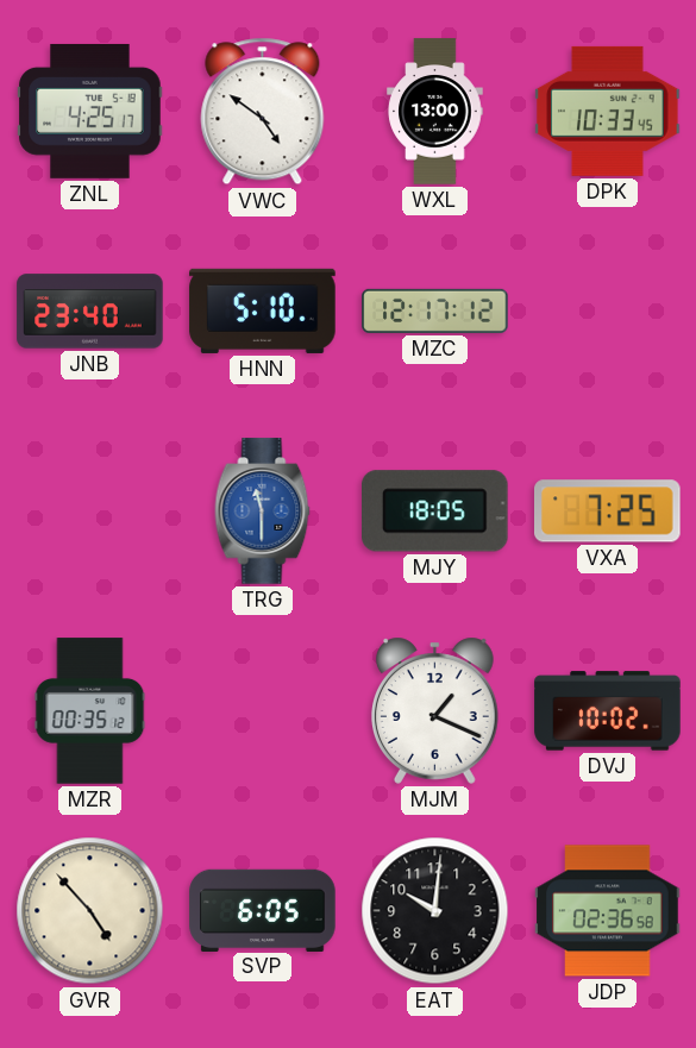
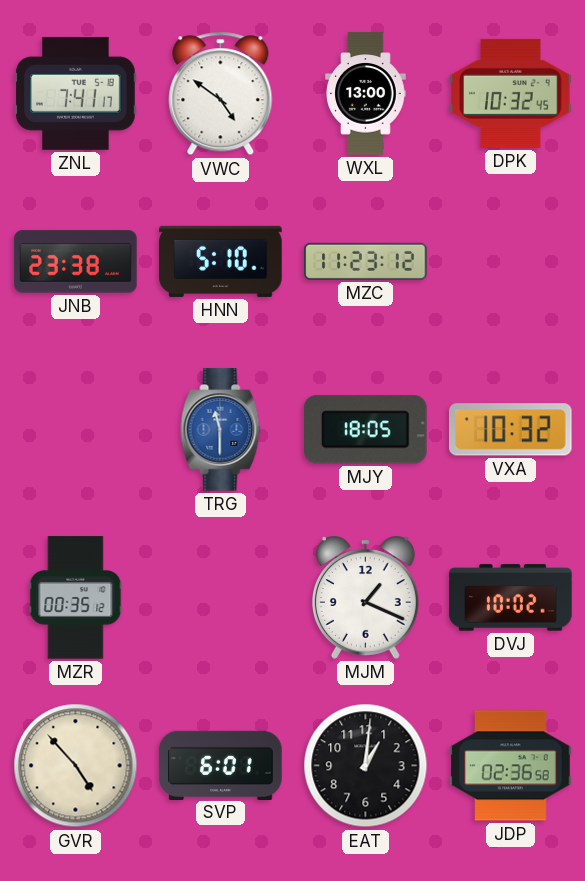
ZNL: 4:25 -> 7:41
DPK: 10:33 -> 10:32
JNB: 23:40 -> 23:38
MZC: 12:17 -> 11:23
VXA: 7:25 -> 10:32
SVP: 6:05 -> 6:01
EAT: 10:01 -> 1:01
